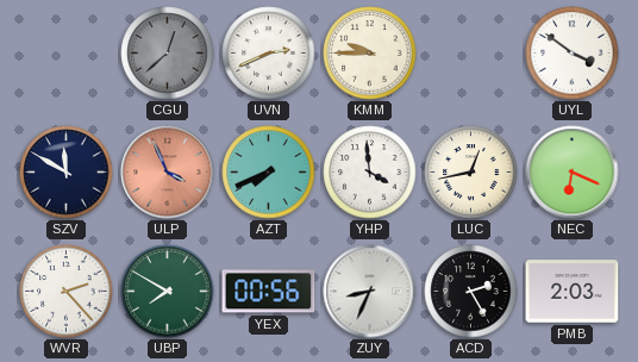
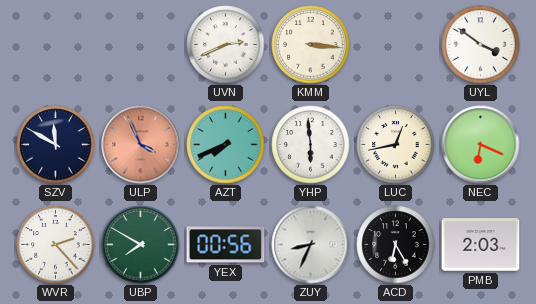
CGU: 12:38 -> none
KMM: 9:45 -> 3:16
YHP: 3:59 -> 5:59
ACD: 2:25 -> 6:25
